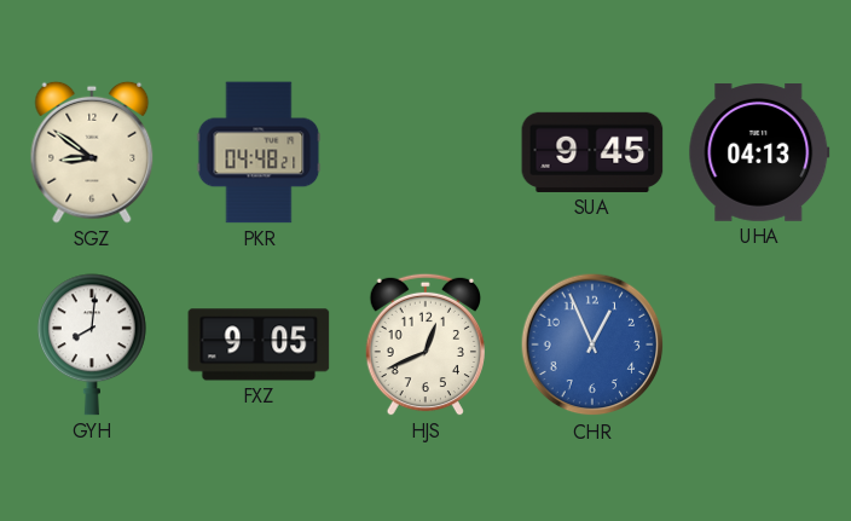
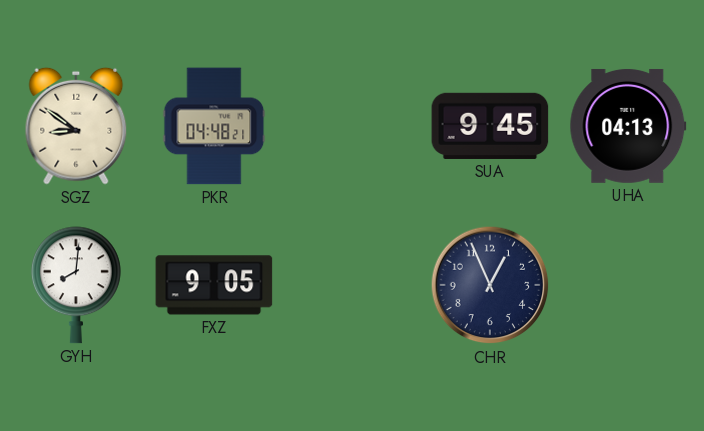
HJS: 12:41 -> none
CHR dial: blue -> navy
